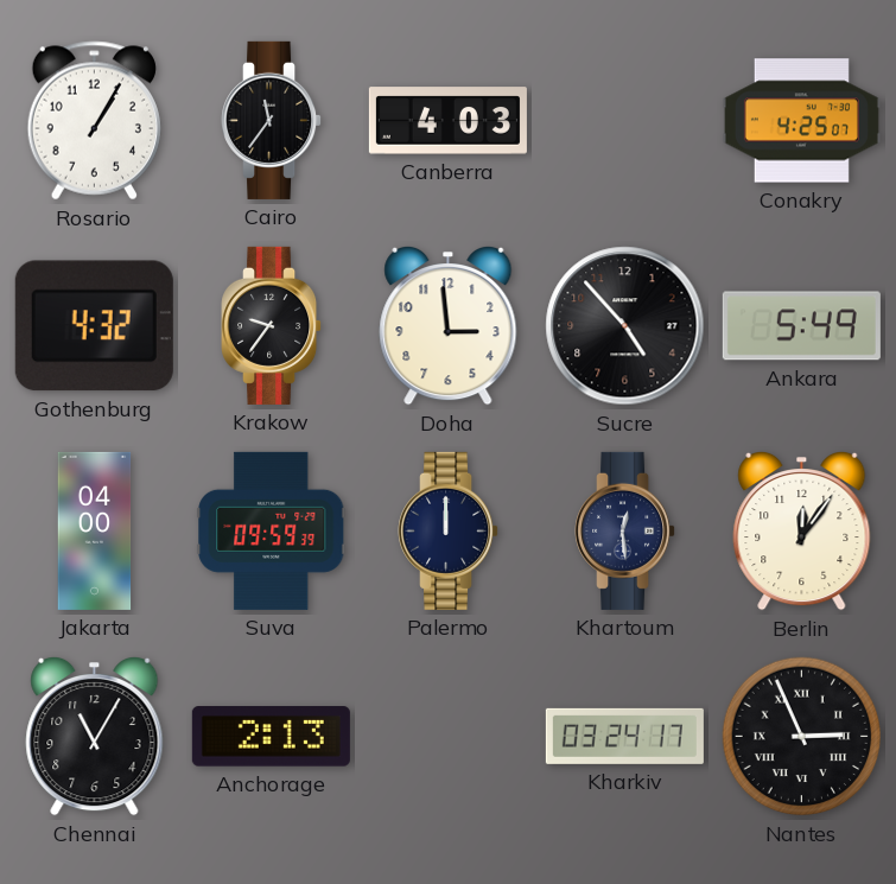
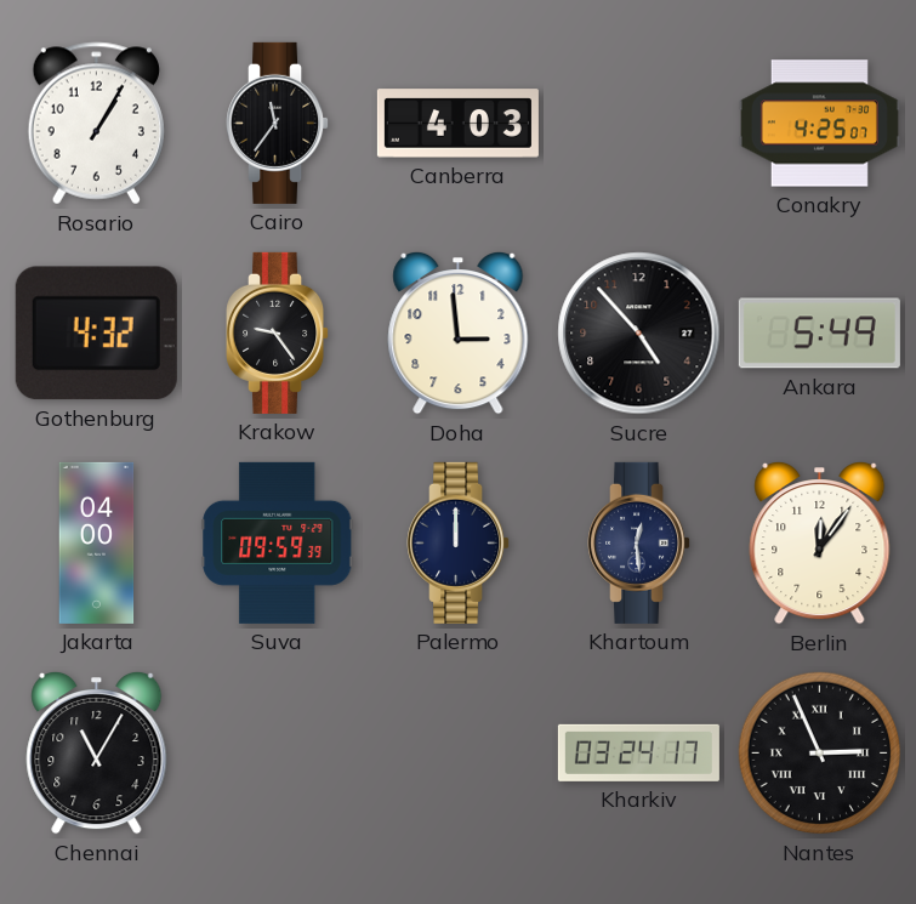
Krakow: 9:36 -> 9:24
Anchorage: 2:13 -> none
